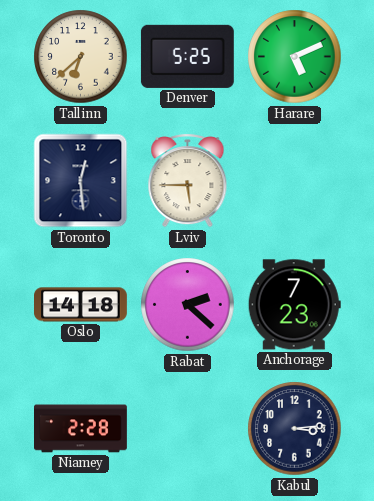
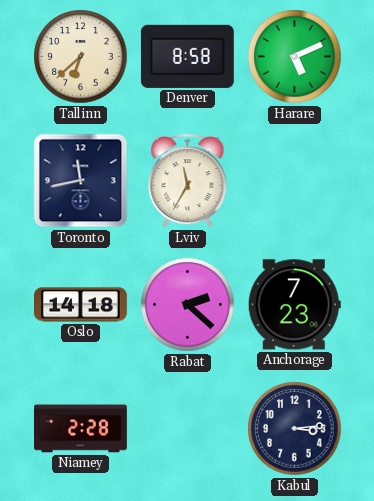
Denver: 5:25 -> 8:58
Toronto: 12:29 -> 11:43
Lviv: 5:45 -> 11:35
